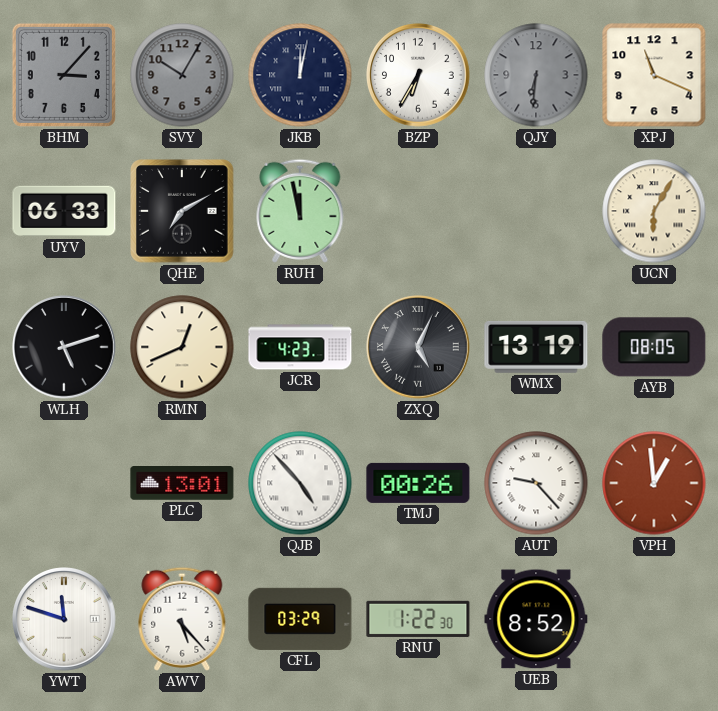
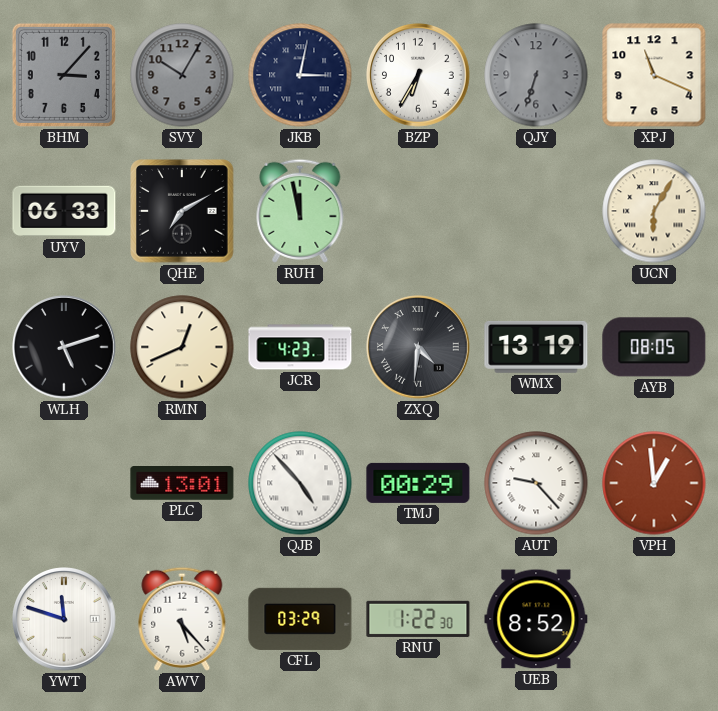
JKB: 12:02 -> 3:02
QJY: 6:31 -> 6:33
ZXQ: 5:04 -> 4:31
TMJ: 00:26 -> 00:29
